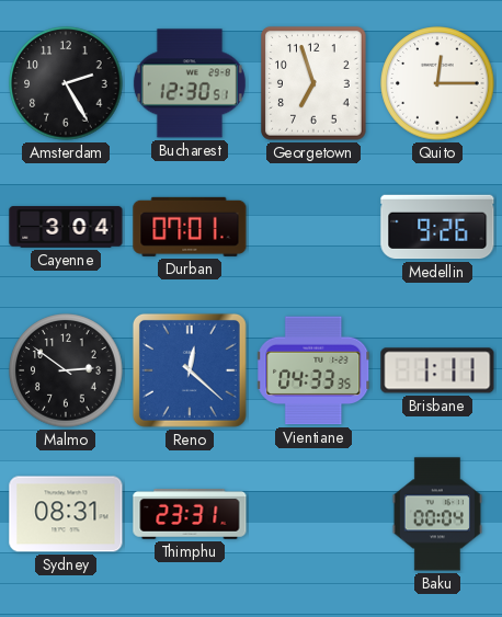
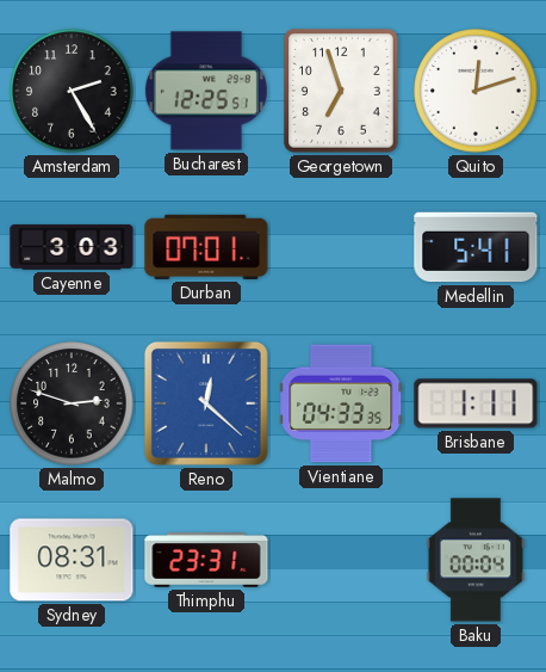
Bucharest: 12:30 -> 12:25
Quito: 12:15 -> 12:12
Cayenne: 3:04 -> 3:03
Medellin: 9:26 -> 5:41
Malmo: 2:51 -> 2:48
